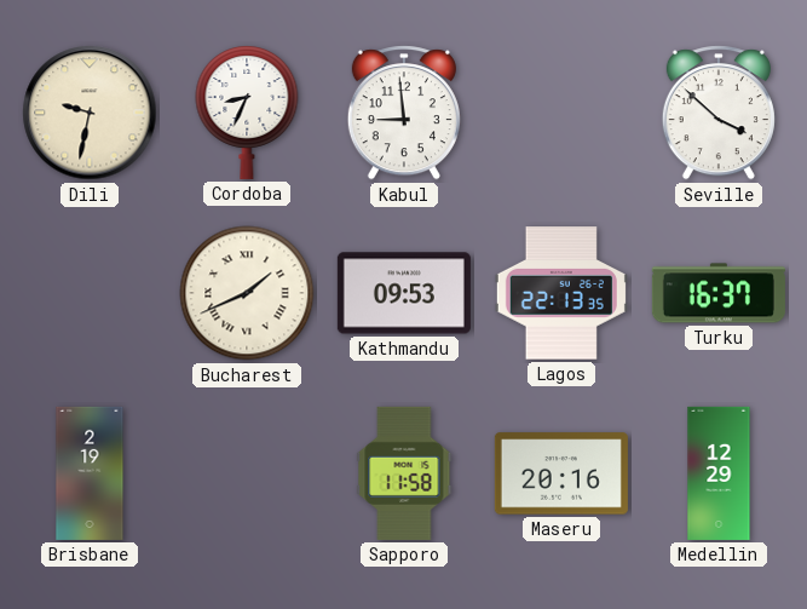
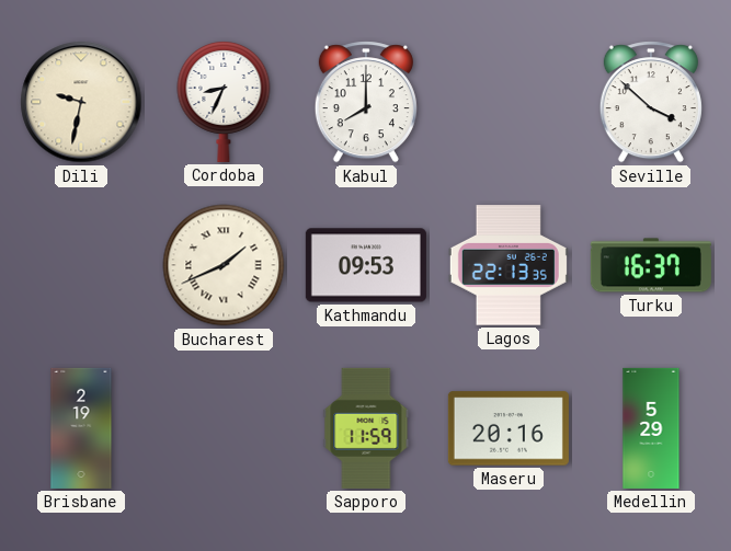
Kabul: 8:59 -> 8:00
Sapporo: 11:58 -> 11:59
Medellin: 12:29 -> 5:29
